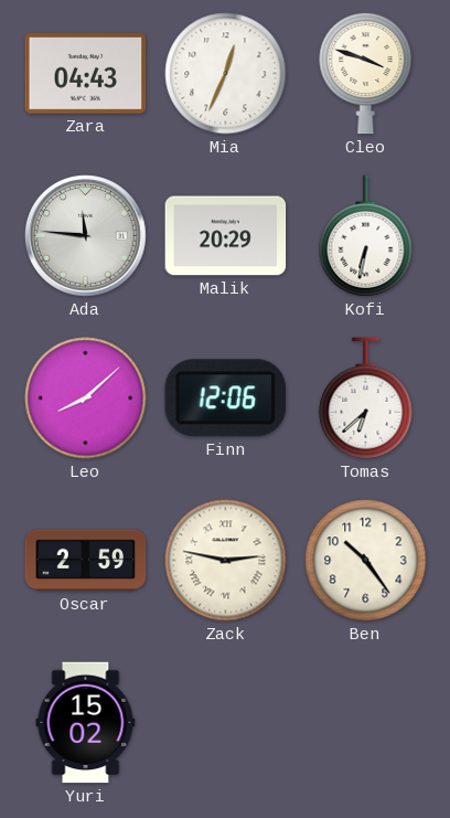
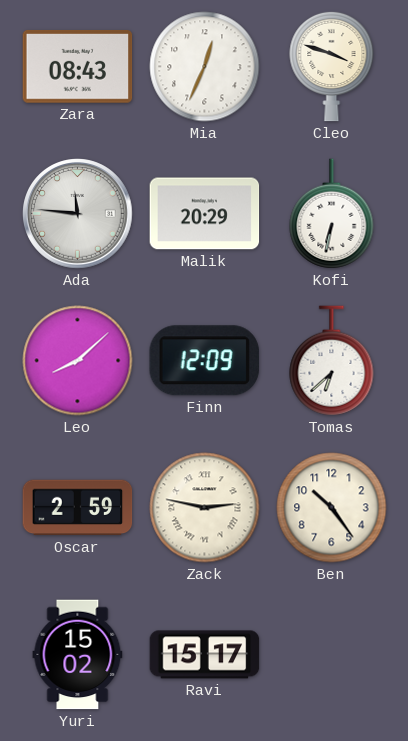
Zara: 04:43 -> 08:43
Finn: 12:06 -> 12:09
Ravi: none -> 15:17
